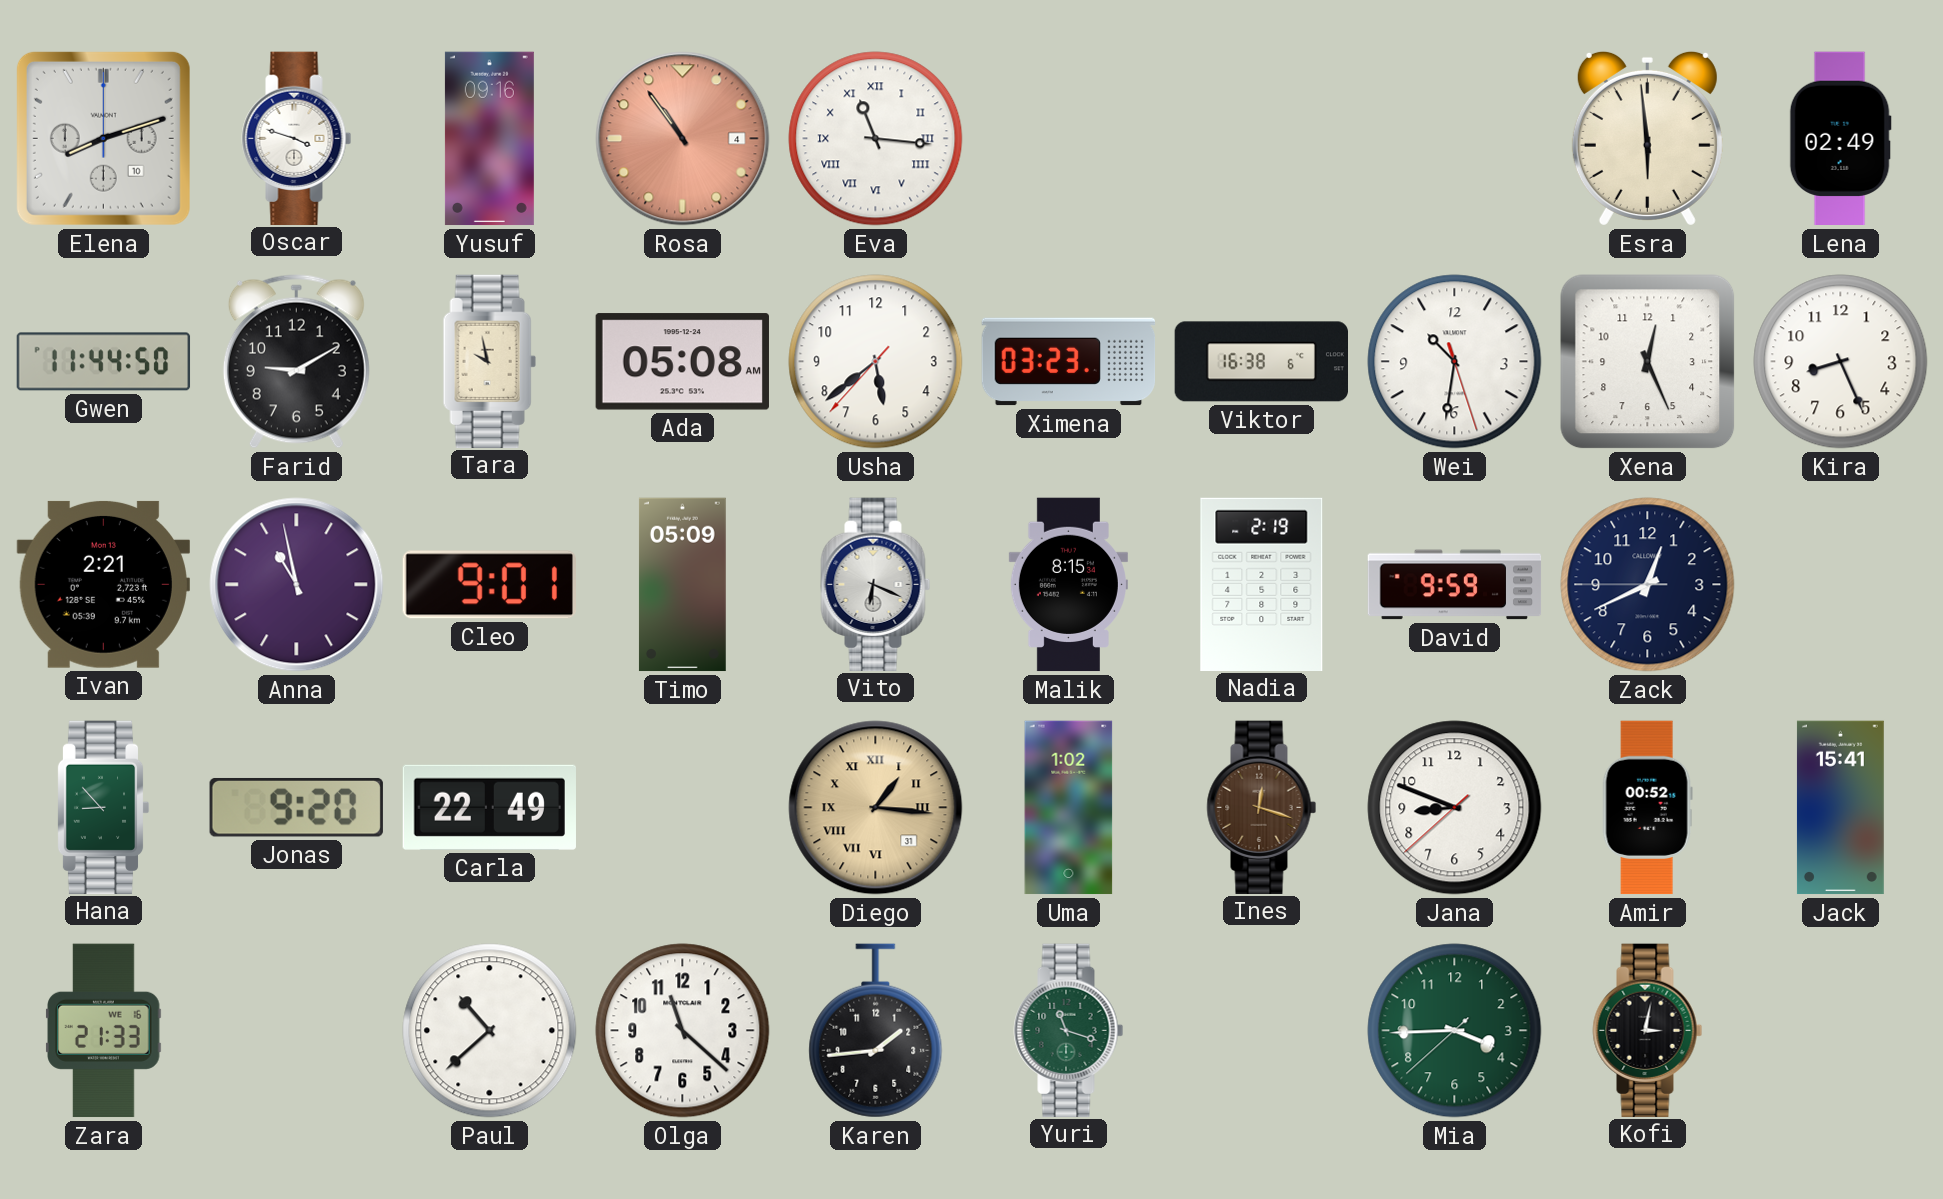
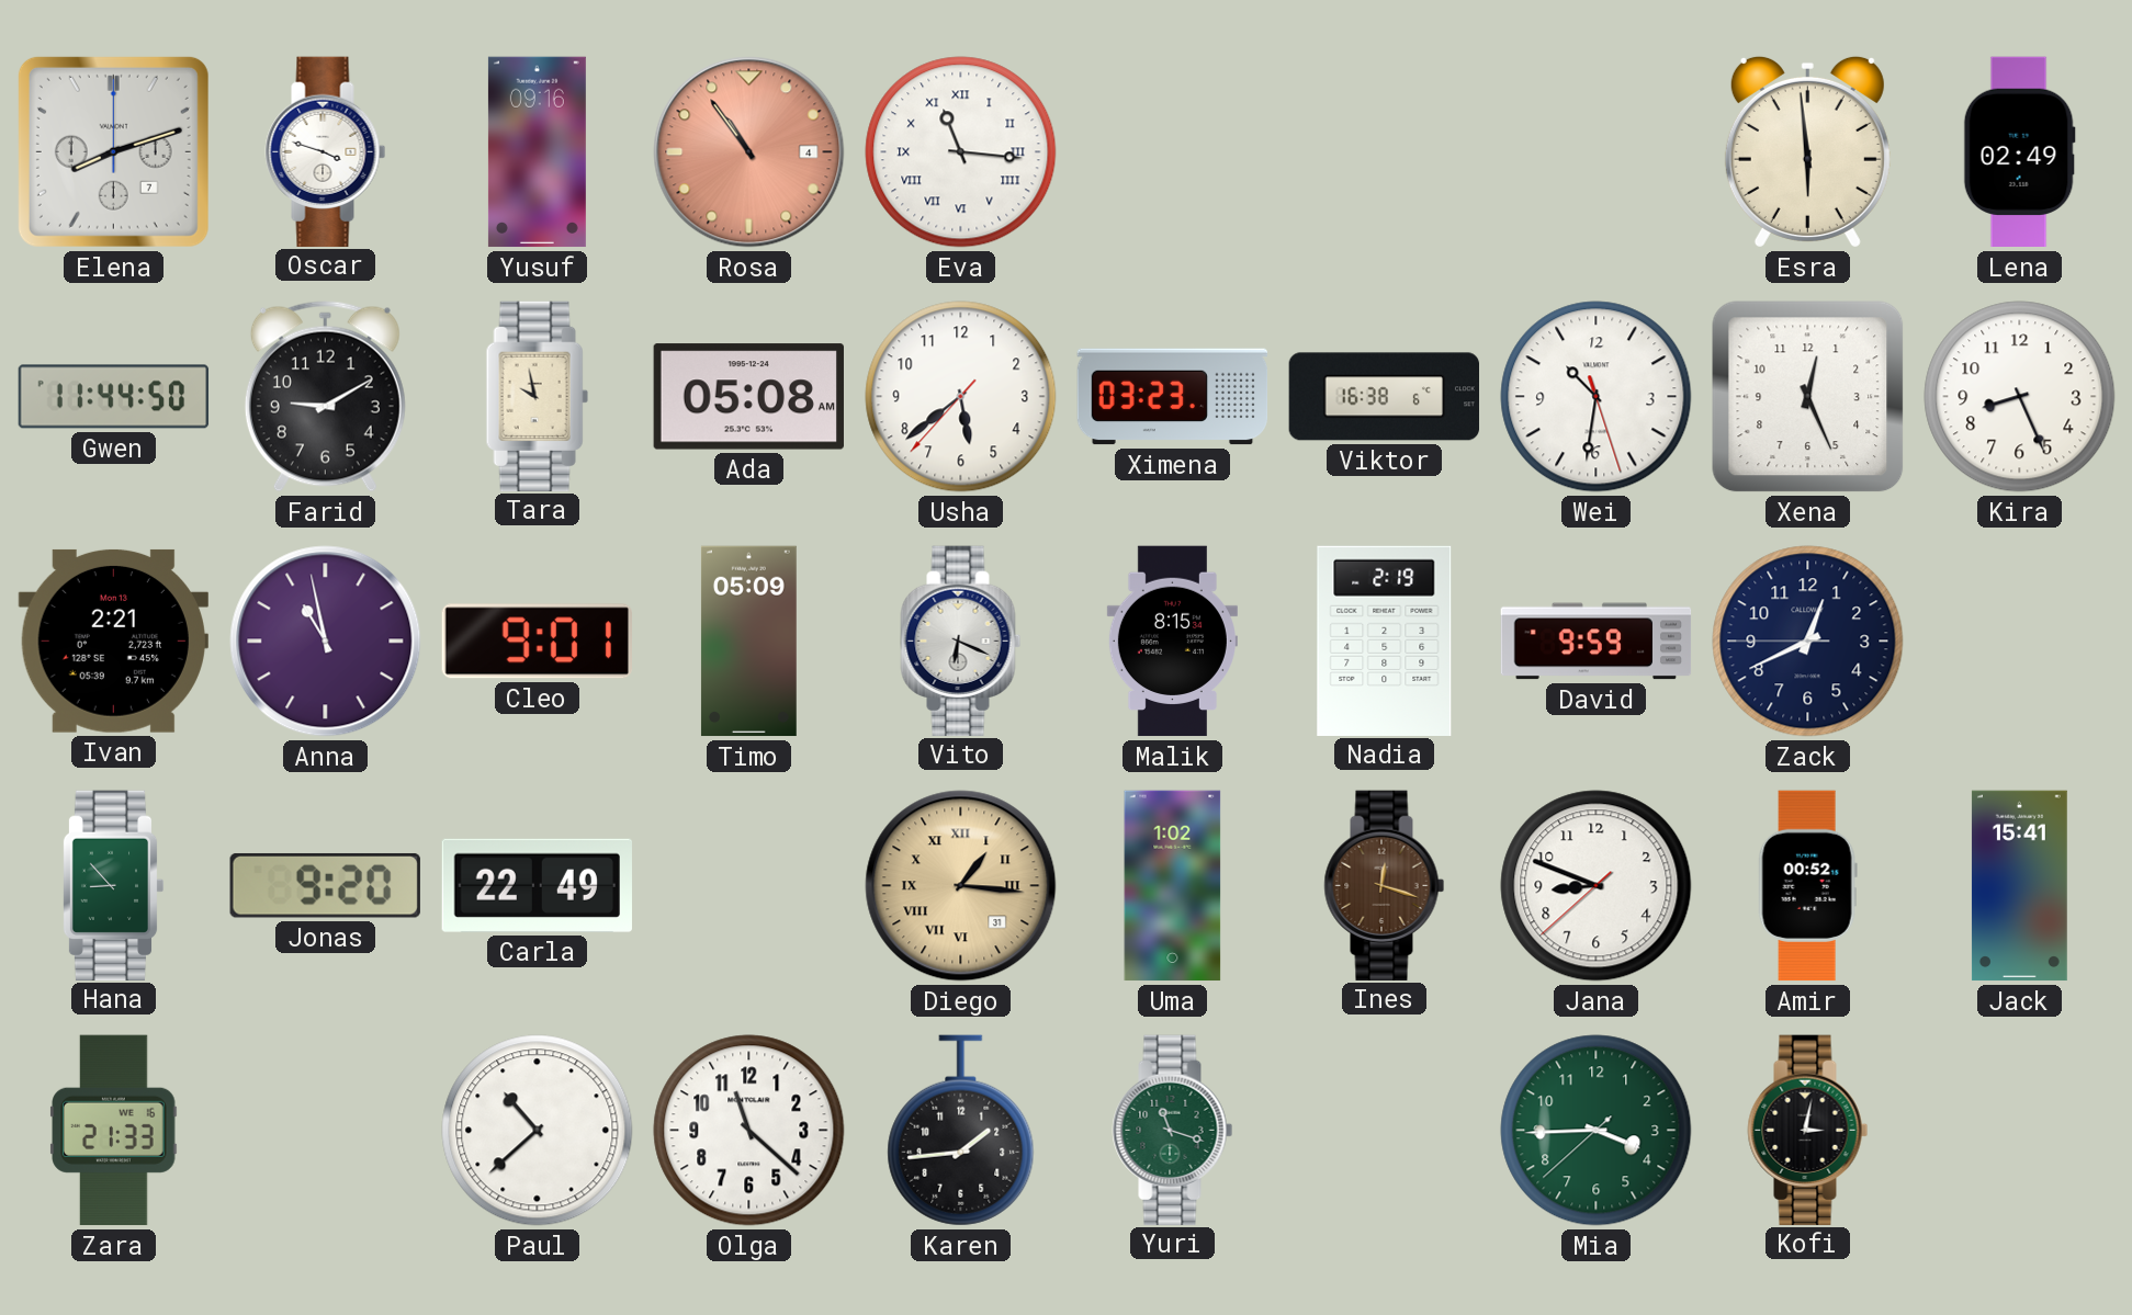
Elena date: 10 -> 7
